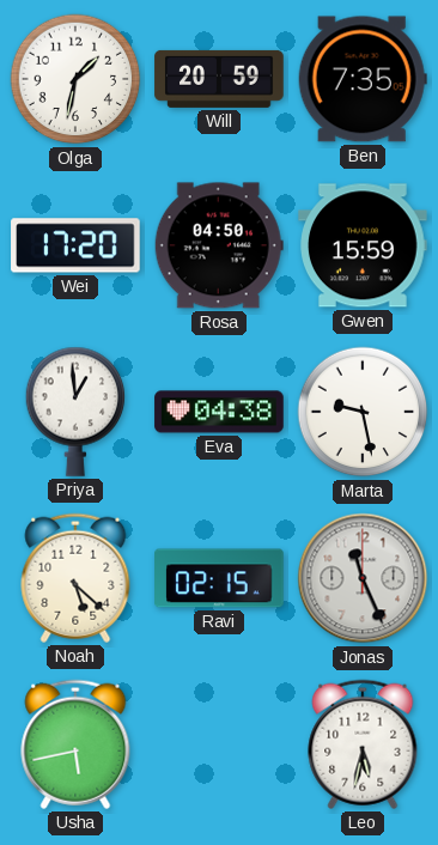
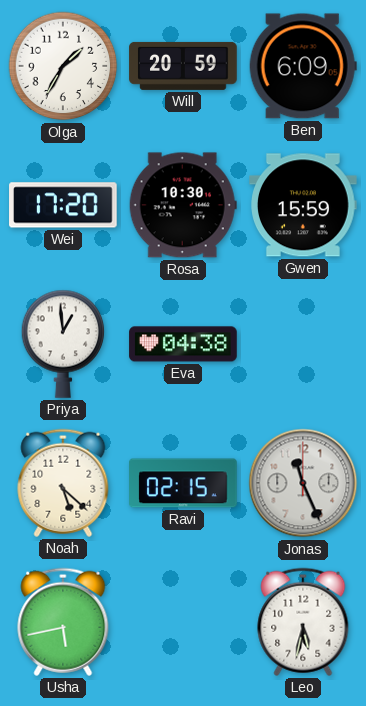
Olga: 1:32 -> 1:35
Ben: 7:35 -> 6:09
Rosa: 04:50 -> 10:30
Marta: 9:28 -> none
